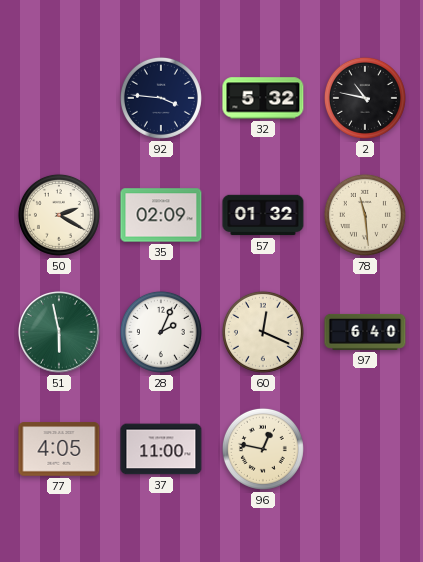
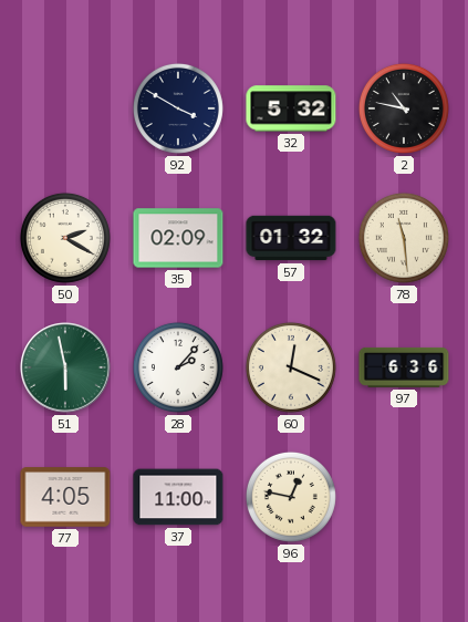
92: 3:46 -> 3:50
28: 2:04 -> 2:07
97: 6:40 -> 6:36
